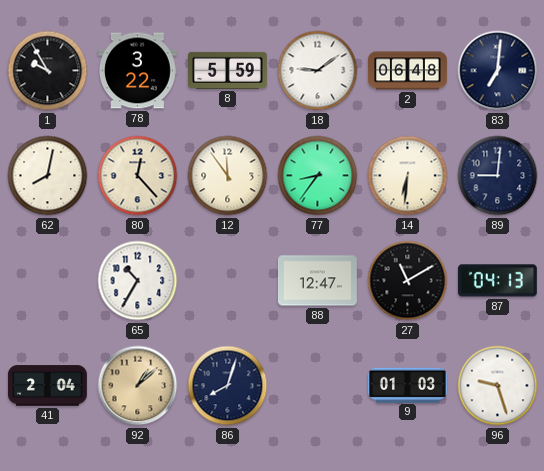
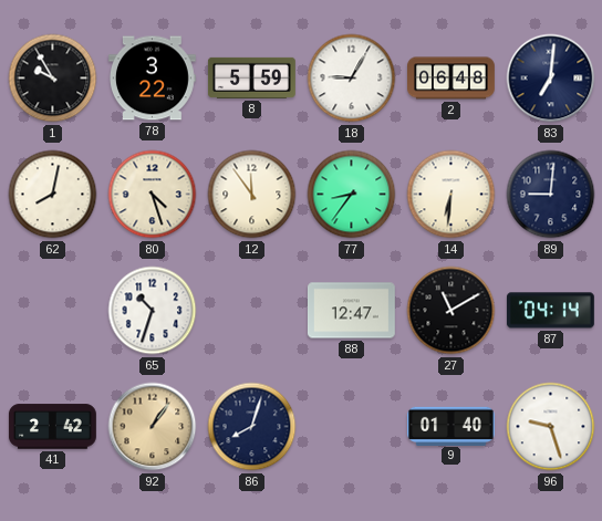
18: 9:09 -> 9:05
80: 12:23 -> 4:27
65: 10:35 -> 10:33
87: 04:13 -> 04:14
41: 2:04 -> 2:42
92: 1:08 -> 1:06
9: 01:03 -> 01:40
